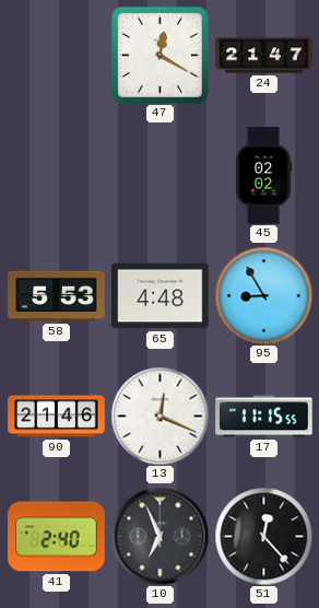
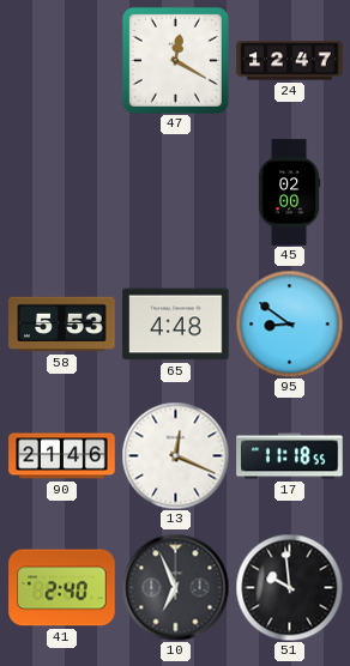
24: 21:47 -> 12:47
45: 02:02 -> 02:00
95: 8:55 -> 8:51
17: 11:15 -> 11:18
51: 12:23 -> 9:59
